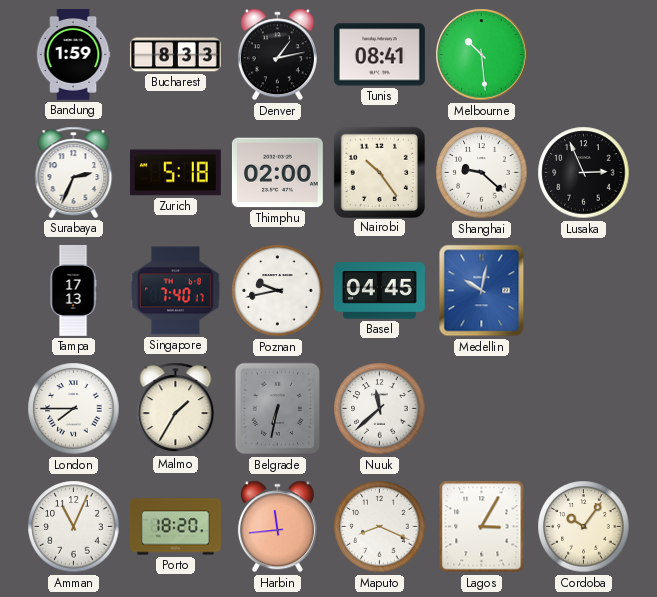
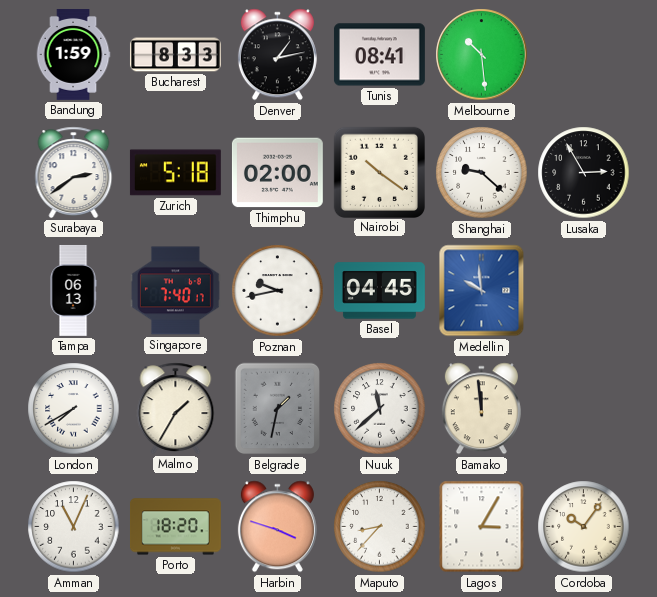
Surabaya: 2:34 -> 2:39
Nairobi: 10:24 -> 10:21
Lusaka: 2:56 -> 2:55
Tampa: 17:13 -> 06:13
Medellin: 10:02 -> 9:59
London: 7:45 -> 7:40
Belgrade: 6:32 -> 1:32
Bamako: none -> 11:59
Harbin: 11:44 -> 3:48
Maputo: 8:19 -> 8:37
